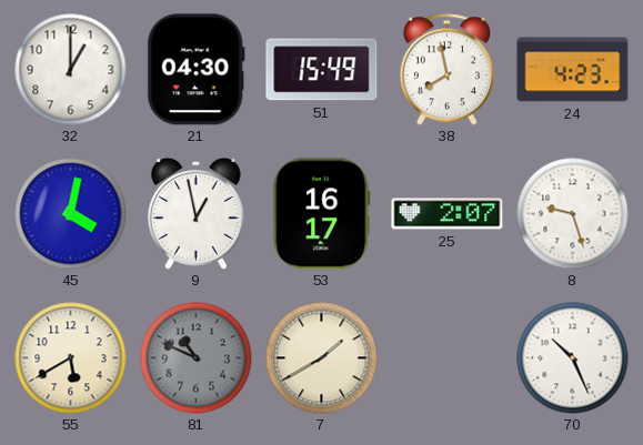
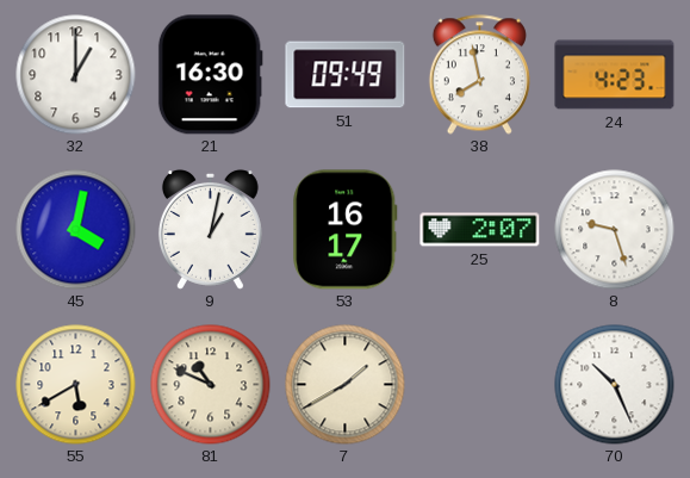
21: 04:30 -> 16:30
51: 15:49 -> 09:49
9: 12:58 -> 1:02
81 dial: grey -> cream
